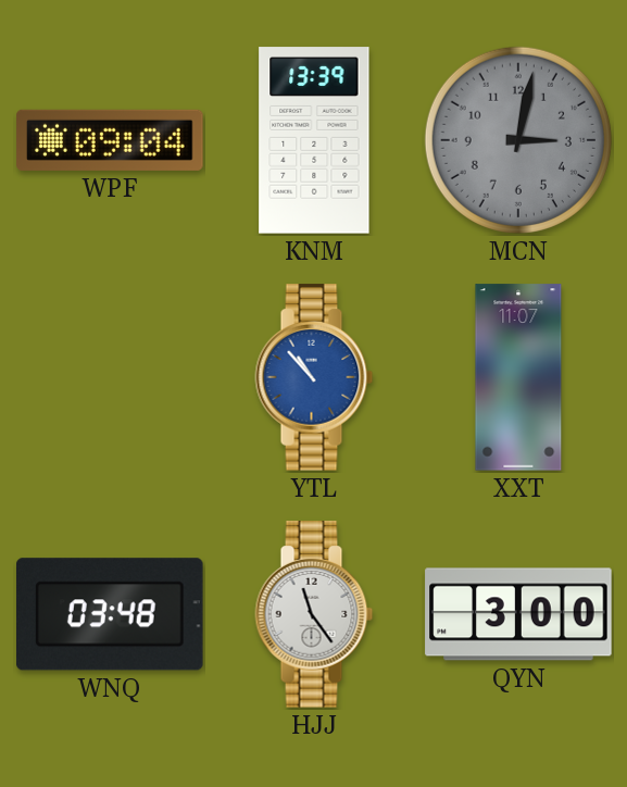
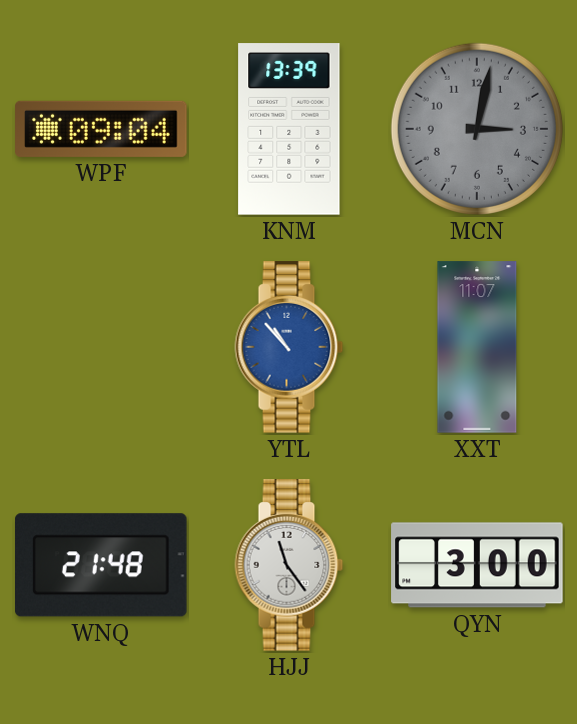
WNQ: 03:48 -> 21:48
